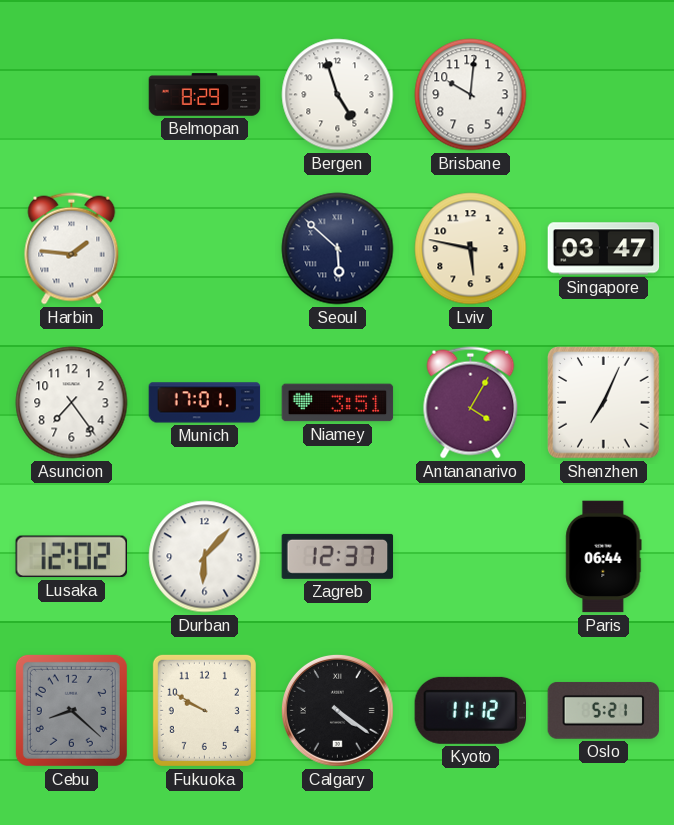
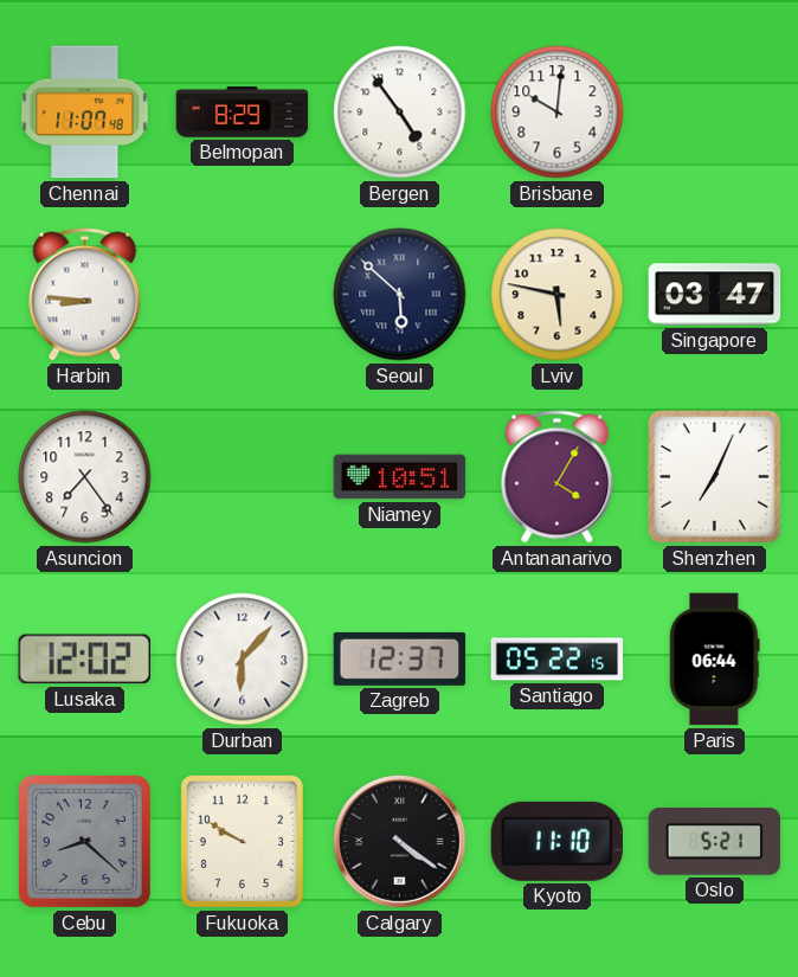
Chennai: none -> 11:07
Bergen: 4:57 -> 4:54
Harbin: 1:46 -> 8:46
Munich: 17:01 -> none
Niamey: 3:51 -> 10:51
Santiago: none -> 05:22
Kyoto: 11:12 -> 11:10
